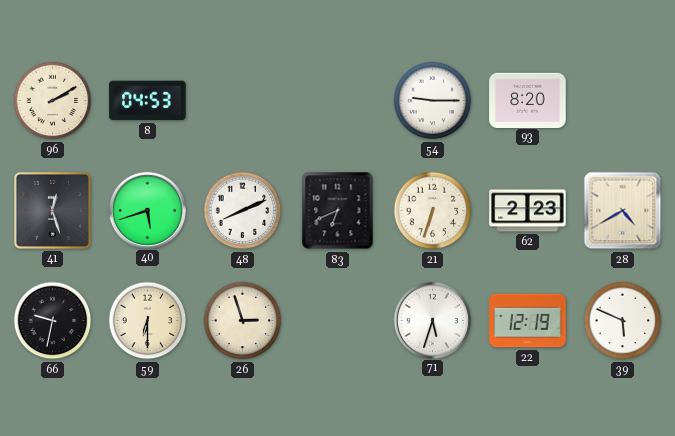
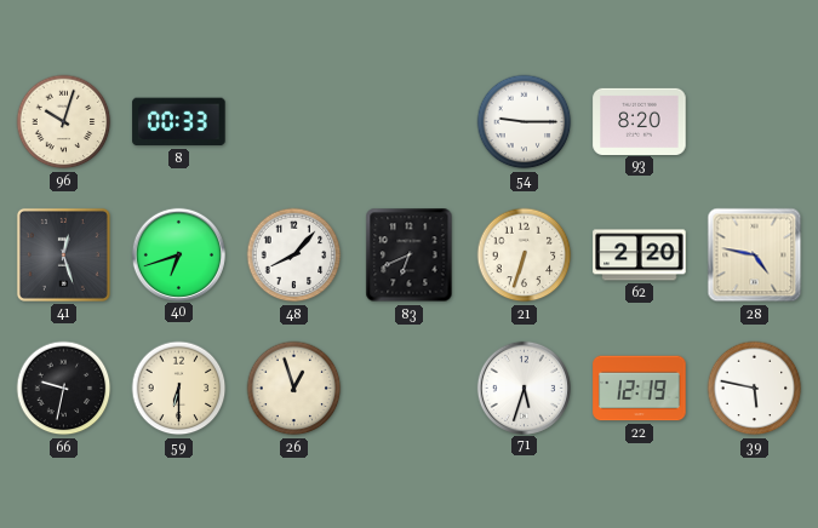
96: 2:10 -> 10:03
8: 04:53 -> 00:33
40: 5:42 -> 6:42
48: 8:11 -> 8:07
62: 2:23 -> 2:20
28: 4:40 -> 4:47
26: 2:57 -> 12:57
39: 5:49 -> 5:47
